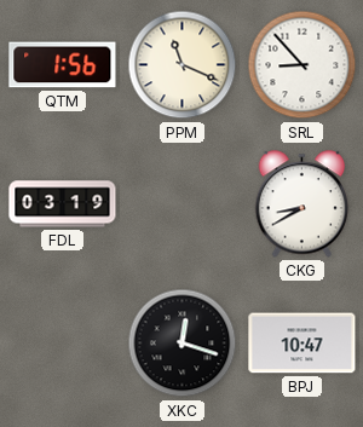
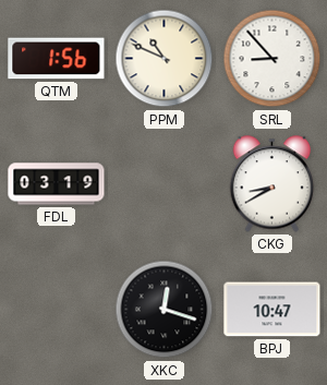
PPM: 11:19 -> 10:49
